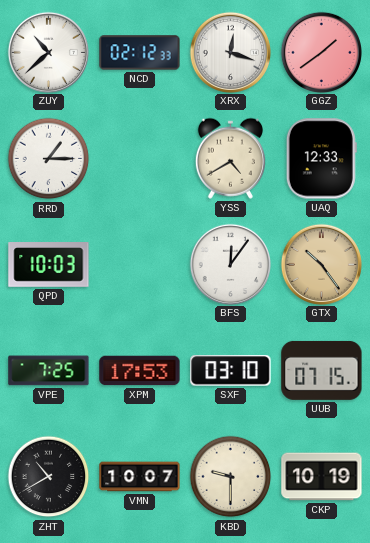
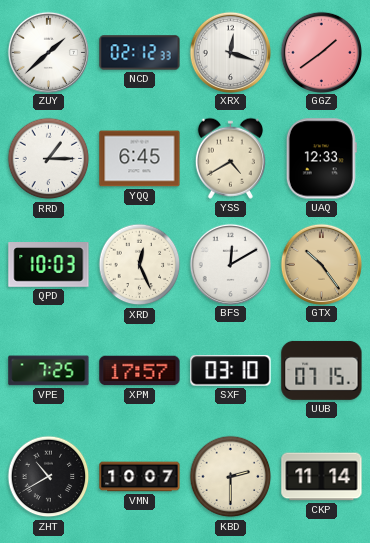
ZUY: 10:38 -> 1:38
YQQ: none -> 6:45
XRD: none -> 12:26
BFS: 12:06 -> 12:10
XPM: 17:53 -> 17:57
KBD: 9:30 -> 2:30
CKP: 10:19 -> 11:14
